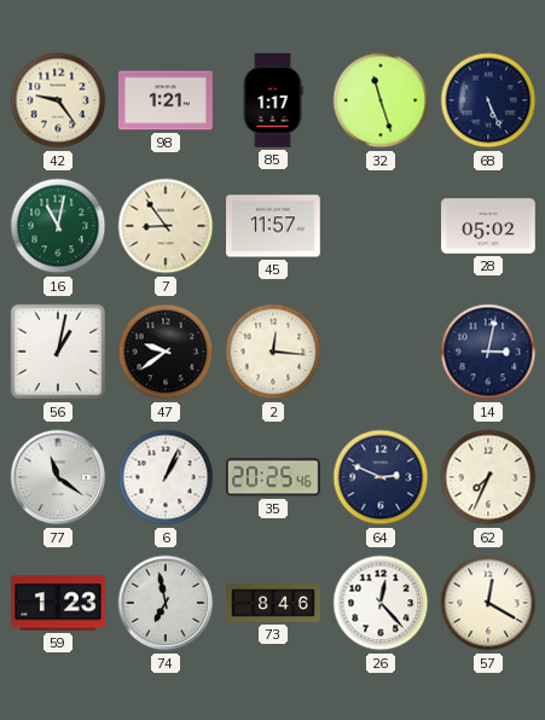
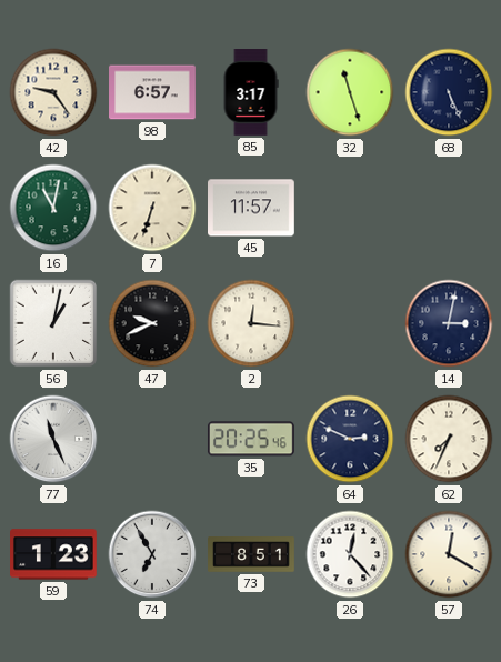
98: 1:21 -> 6:57
85: 1:17 -> 3:17
7: 8:54 -> 6:33
28: 05:02 -> none
47: 9:39 -> 9:41
77: 11:21 -> 11:26
6: 1:04 -> none
74: 6:58 -> 6:55
73: 8:46 -> 8:51
